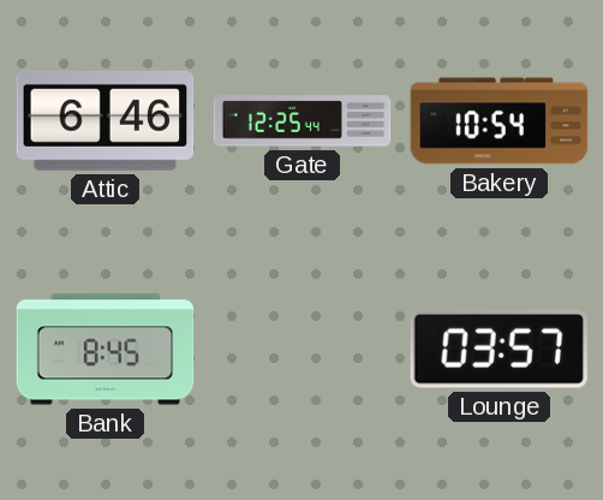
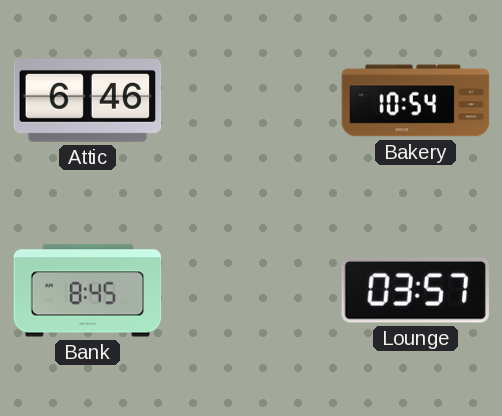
Gate: 12:25 -> none
